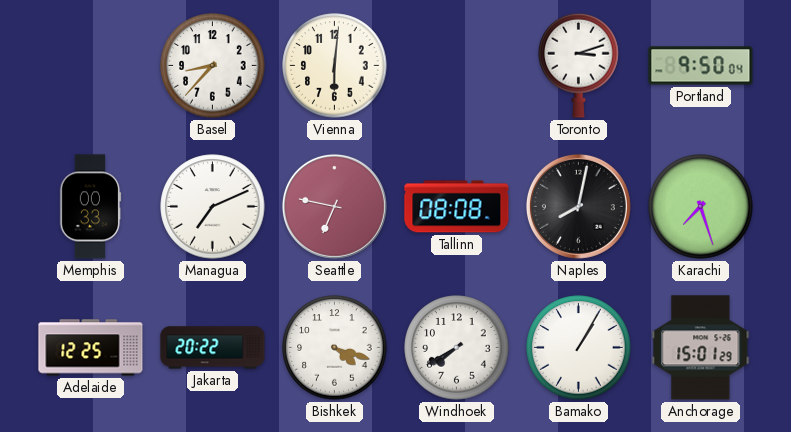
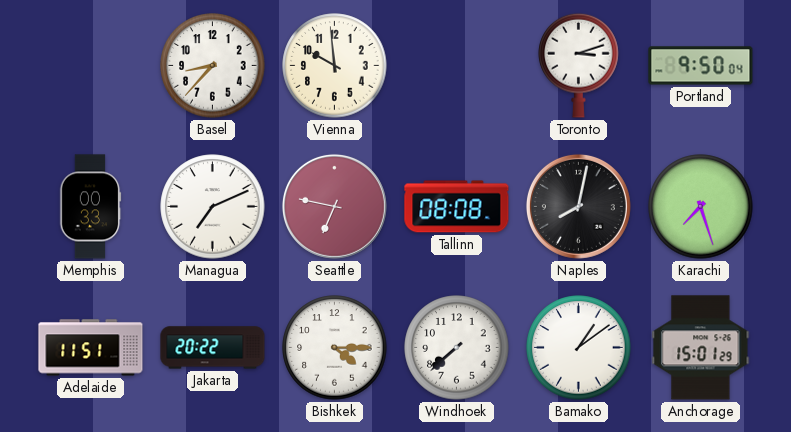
Vienna: 6:01 -> 9:59
Adelaide: 12:25 -> 11:51
Bishkek: 4:18 -> 4:15
Windhoek: 7:40 -> 7:38
Bamako: 1:05 -> 1:09
